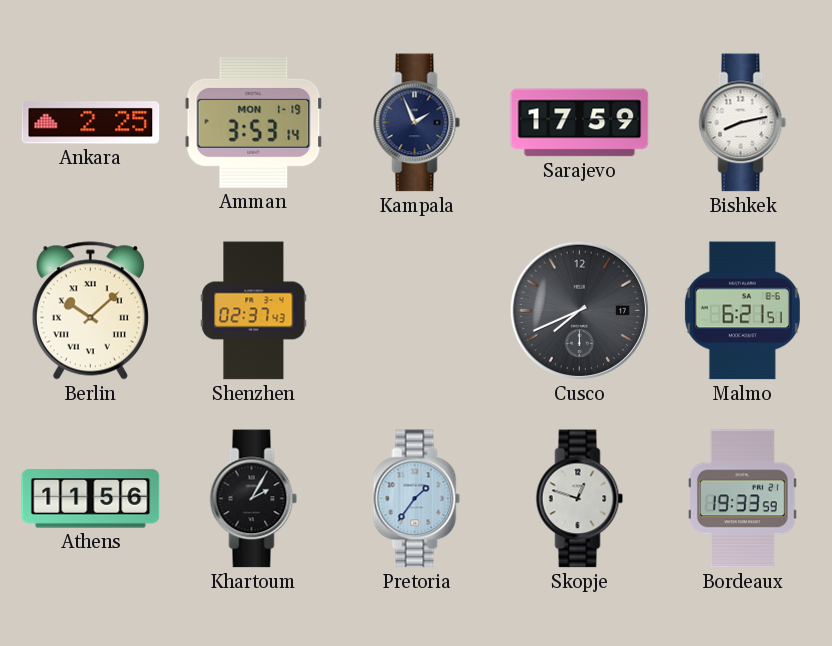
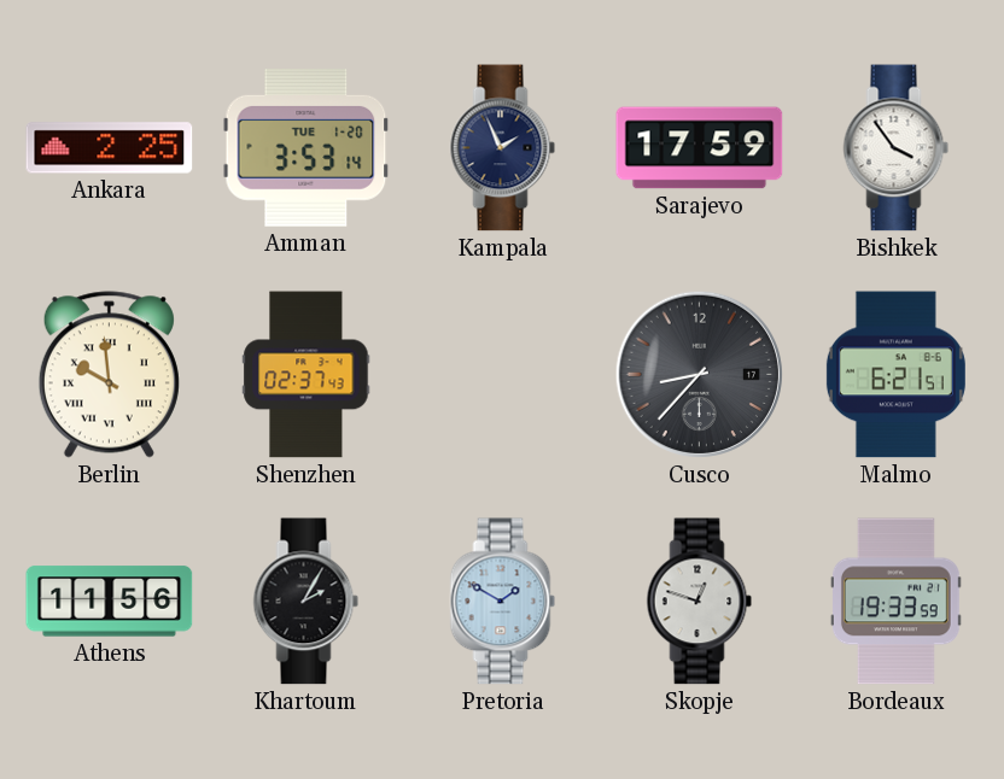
Amman date: MON 1-19 -> TUE 1-20
Bishkek: 8:13 -> 3:54
Berlin: 10:08 -> 9:59
Cusco: 7:41 -> 8:37
Pretoria: 1:36 -> 1:50
